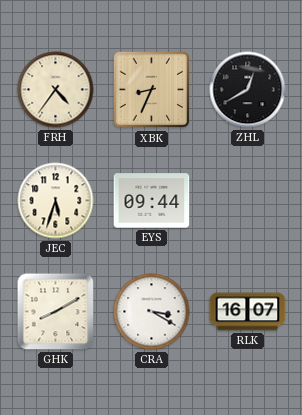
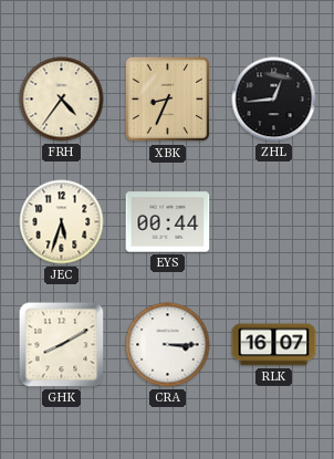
ZHL: 12:40 -> 12:44
EYS: 09:44 -> 00:44
CRA: 3:20 -> 3:15
